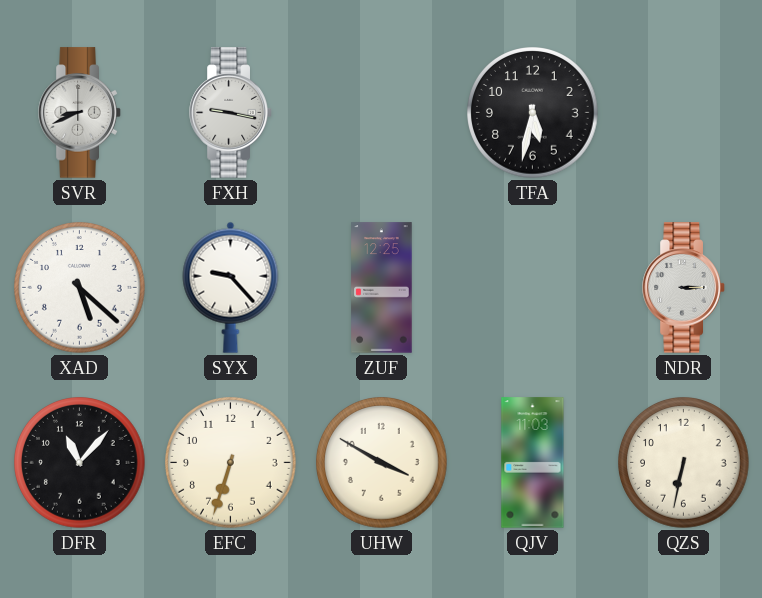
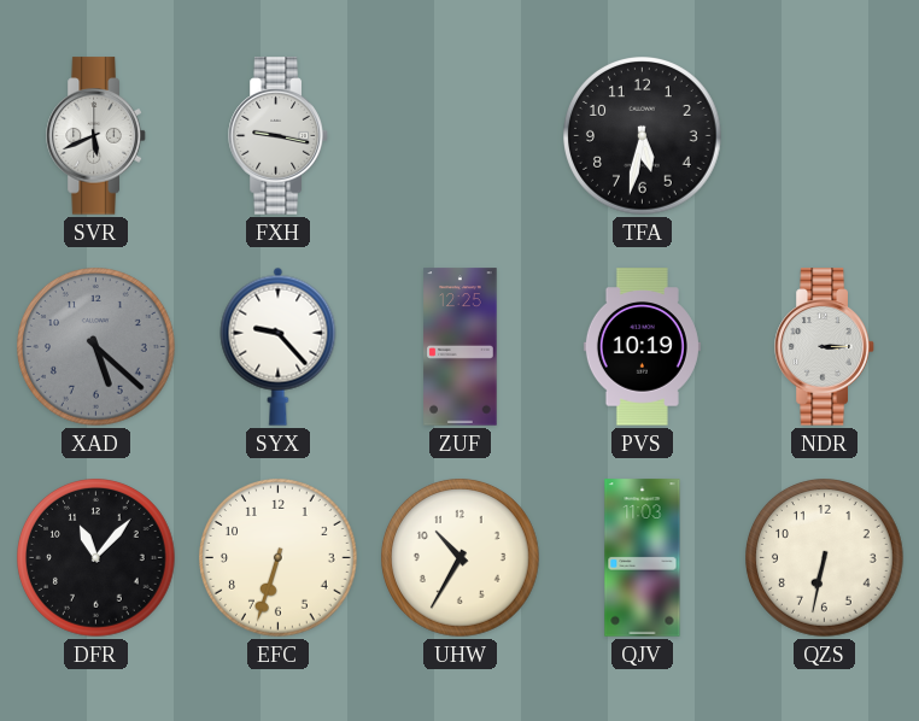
SVR: 8:41 -> 5:41
XAD dial: white -> grey
PVS: none -> 10:19
UHW: 3:50 -> 10:35
